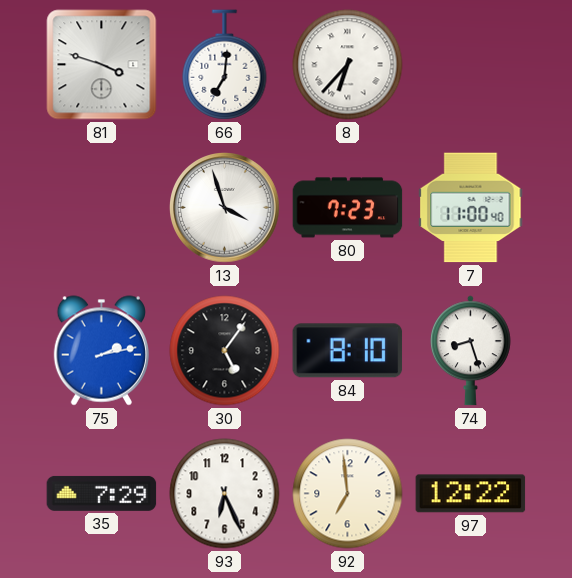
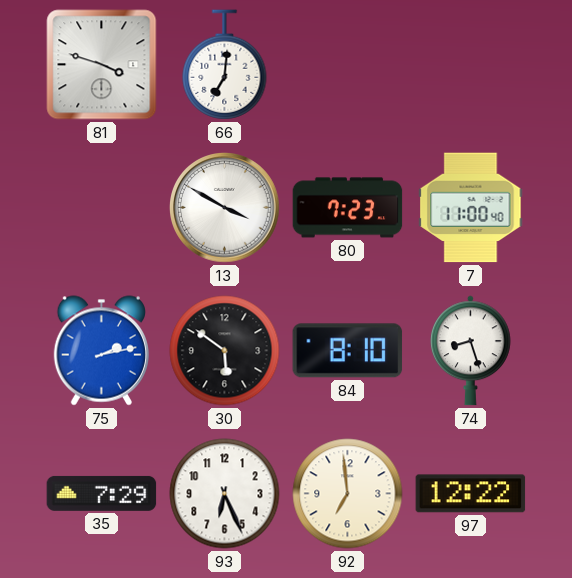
8: 6:37 -> none
13: 3:57 -> 3:50
30: 5:06 -> 5:51
